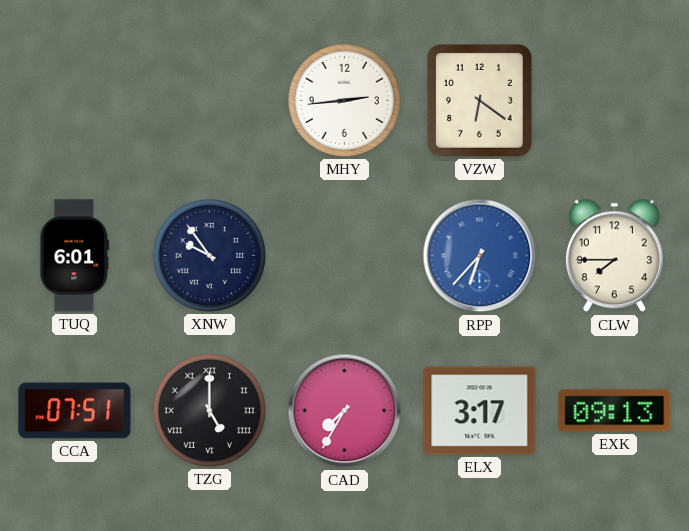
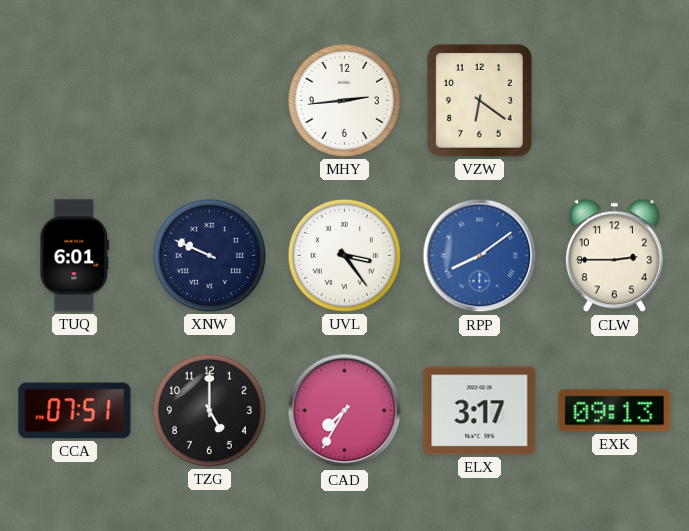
XNW: 9:54 -> 9:49
UVL: none -> 3:24
RPP: 6:37 -> 8:09
CLW: 7:45 -> 2:45
TZG numerals: Roman -> Arabic
